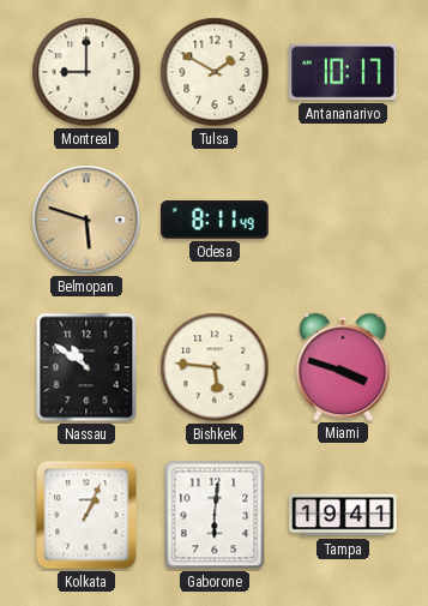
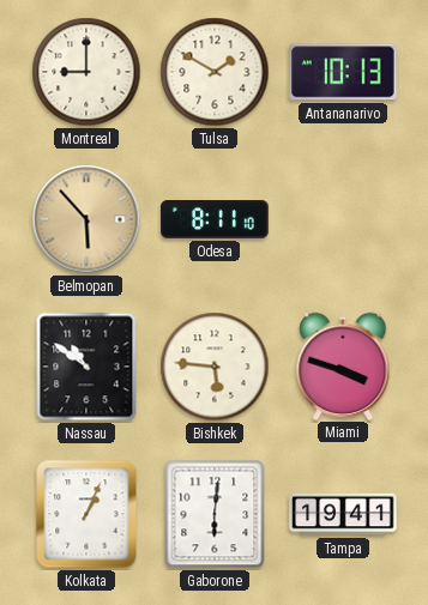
Antananarivo: 10:17 -> 10:13
Belmopan: 5:48 -> 5:53
Odesa: 8:11:49 -> 8:11:10
